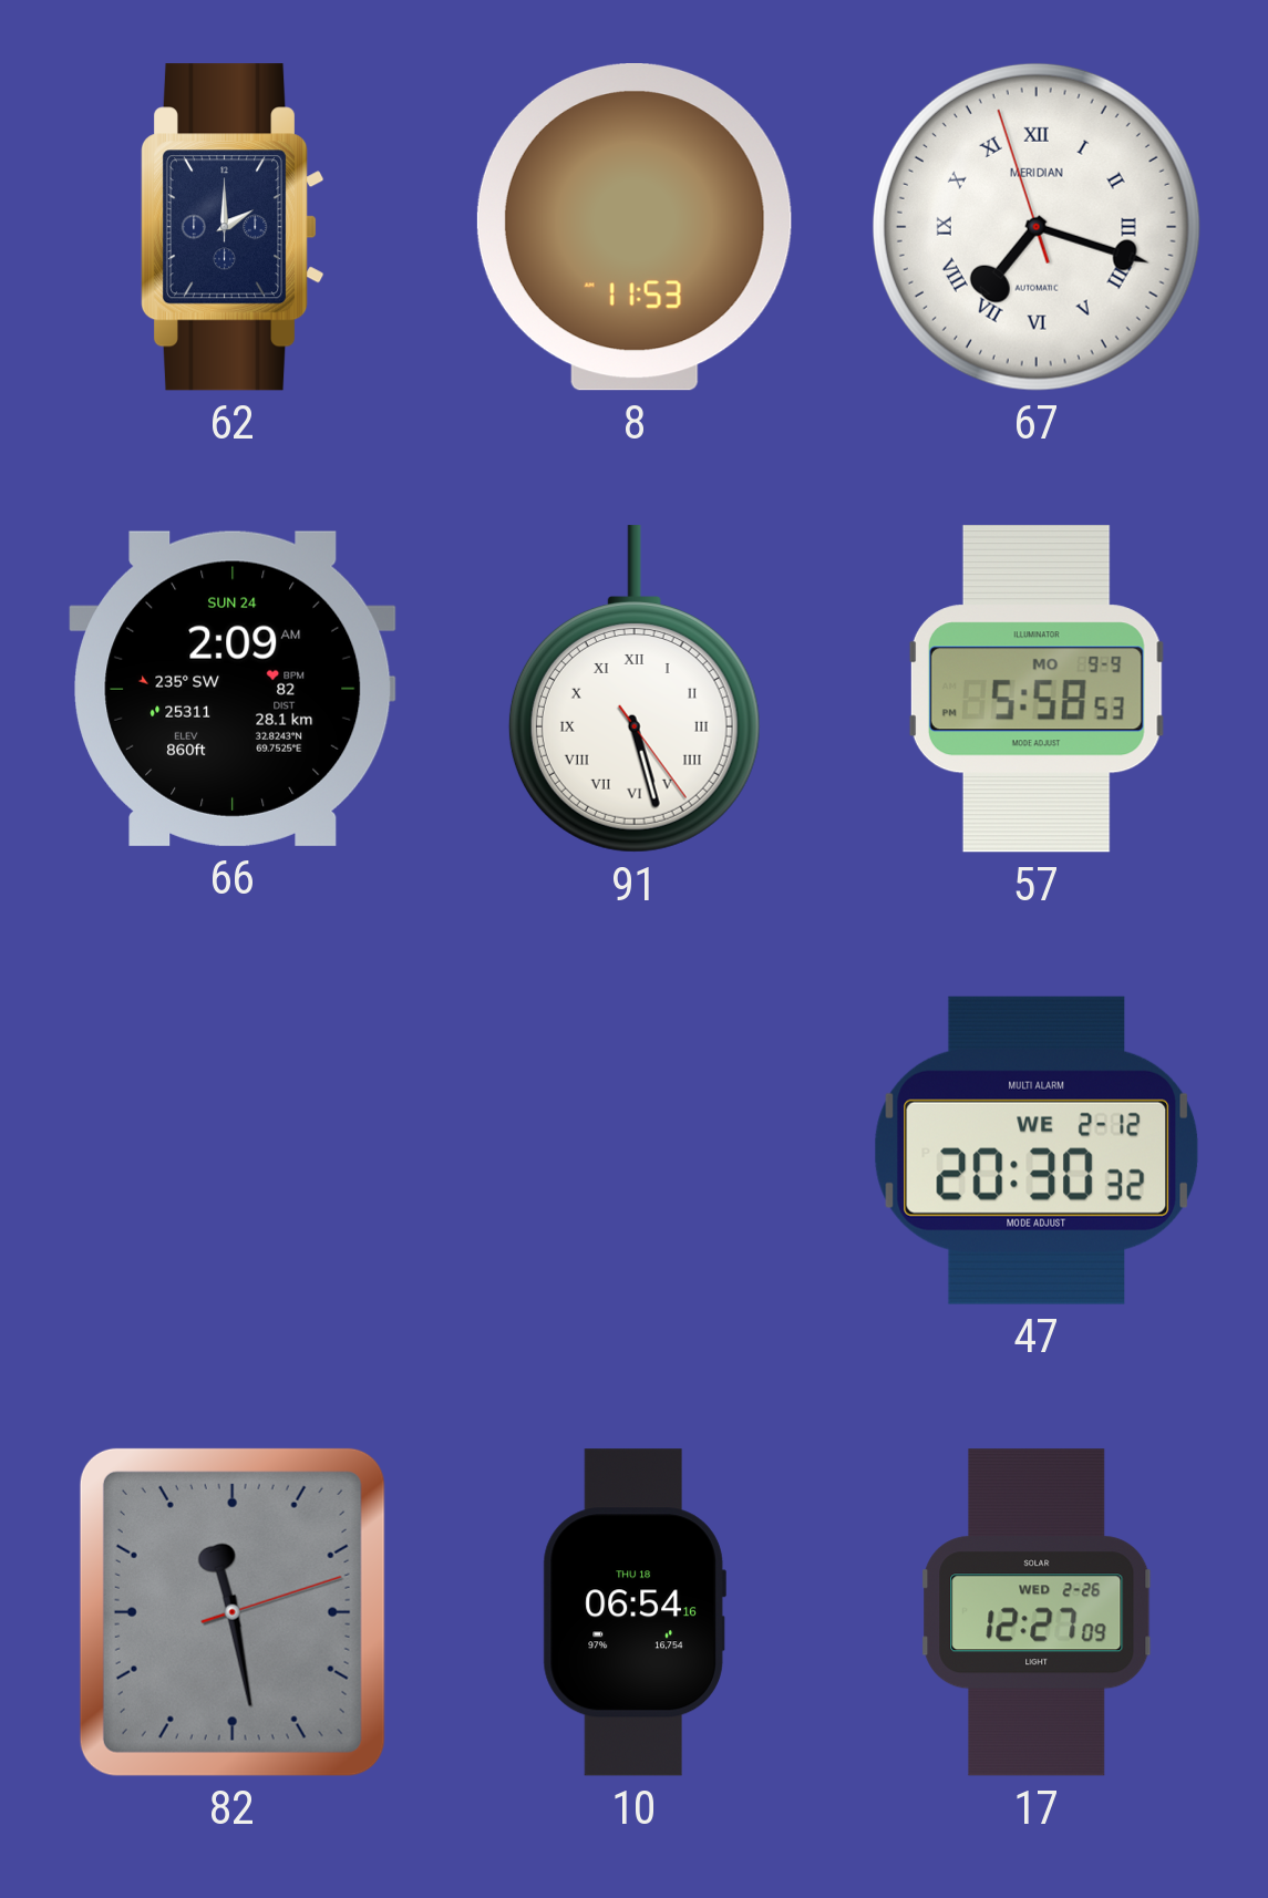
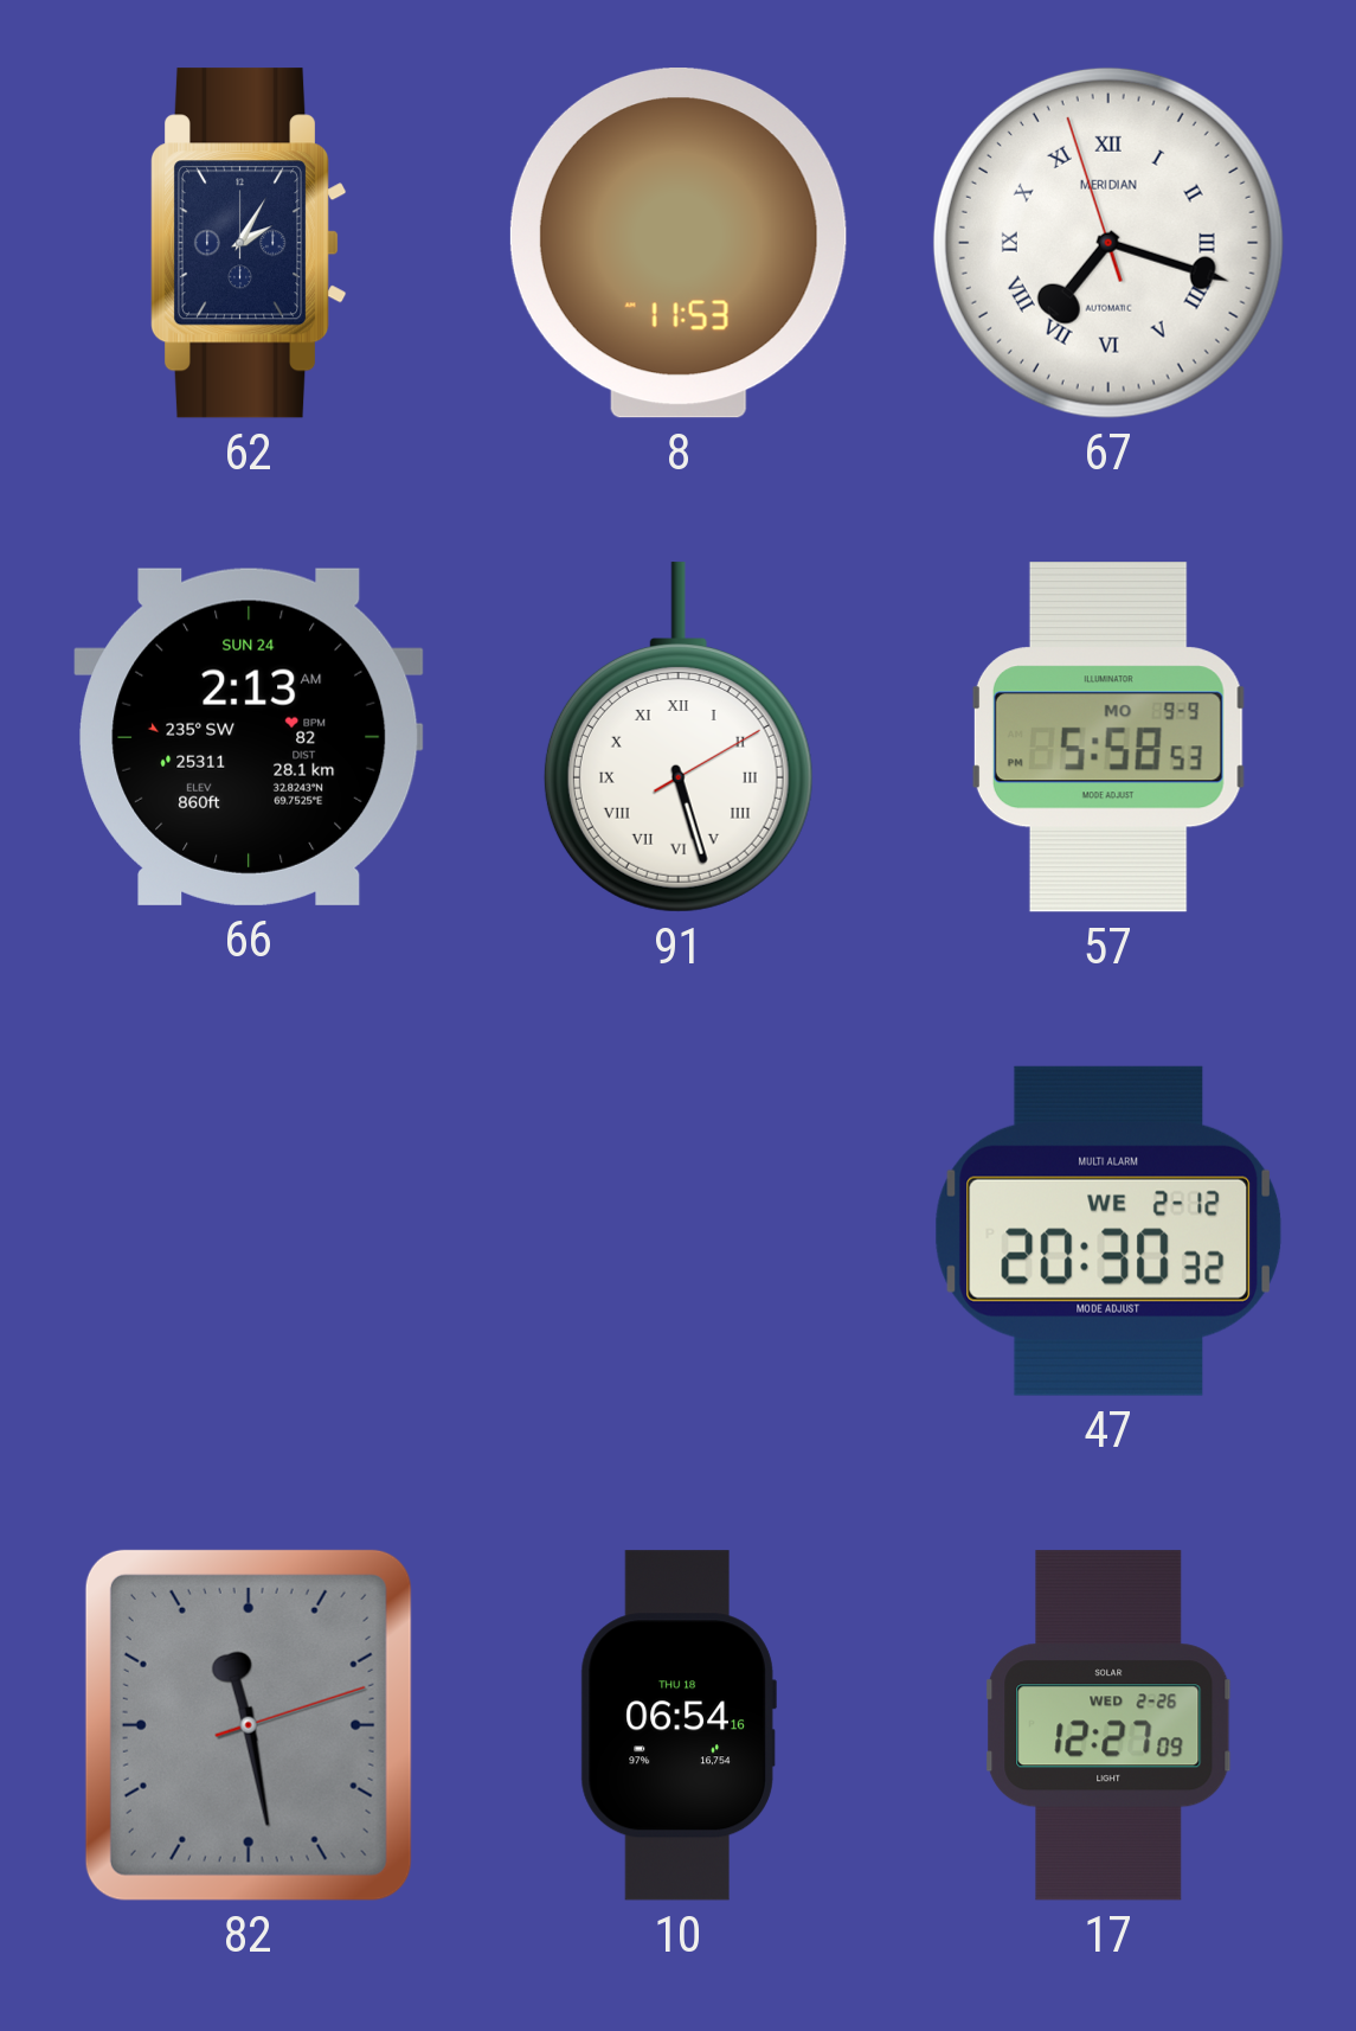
62: 2:00 -> 2:05
66: 2:09 -> 2:13
91: 5:27:24 -> 5:27:10
